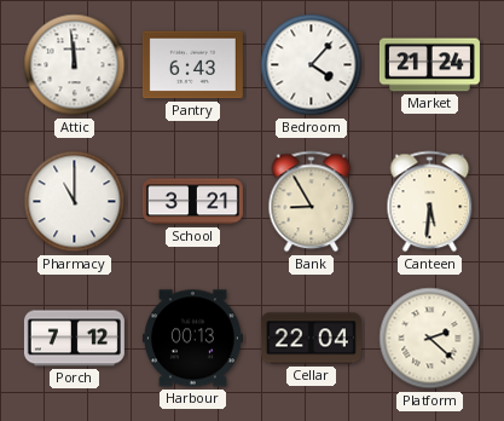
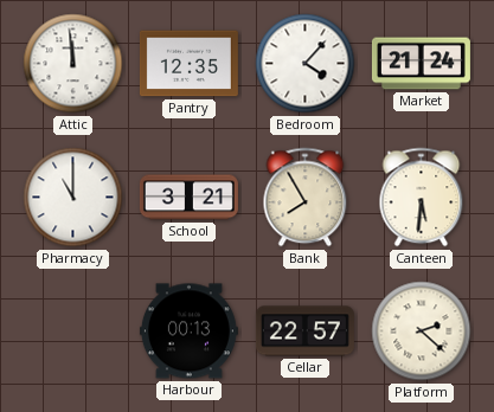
Pantry: 6:43 -> 12:35
Bank: 8:55 -> 7:55
Porch: 7:12 -> none
Cellar: 22:04 -> 22:57
